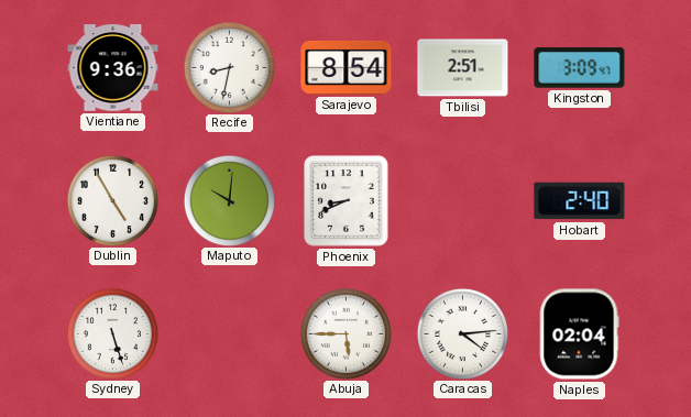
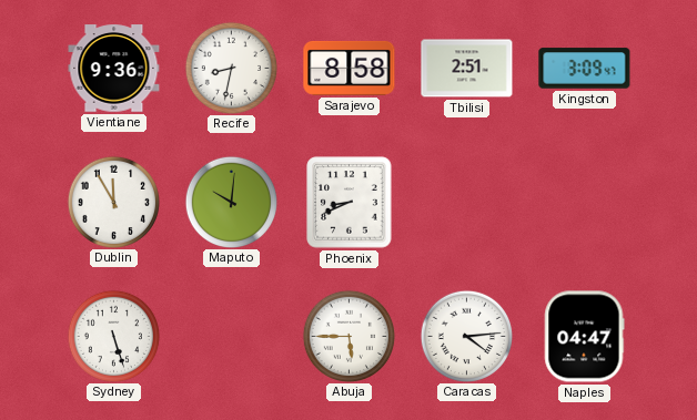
Sarajevo: 8:54 -> 8:58
Dublin: 4:55 -> 11:55
Hobart: 2:40 -> none
Naples: 02:04 -> 04:47
